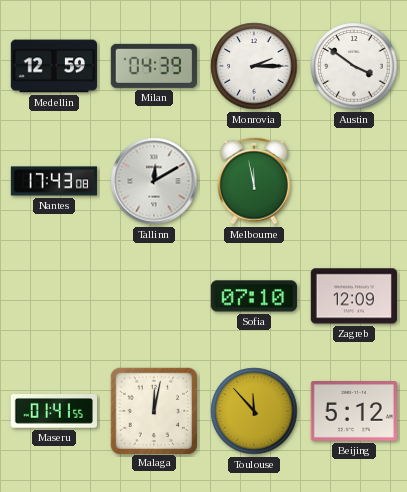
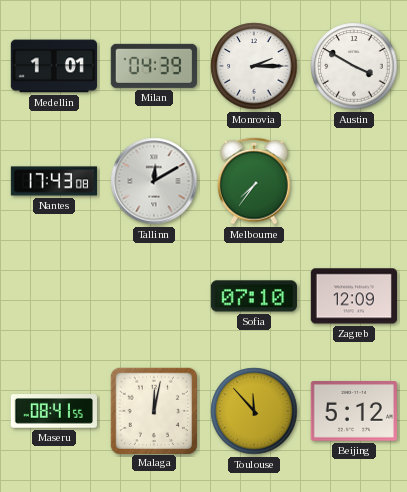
Medellin: 12:59 -> 1:01
Austin: 3:51 -> 3:50
Melbourne: 11:58 -> 7:36
Maseru: 01:41 -> 08:41
